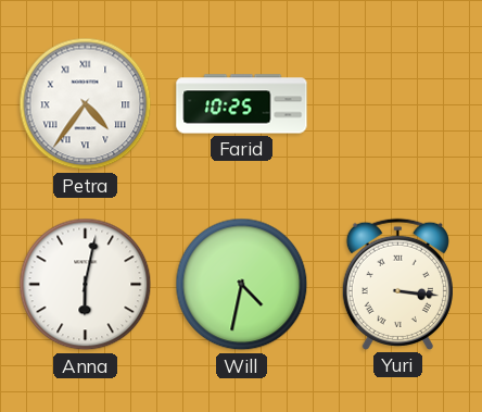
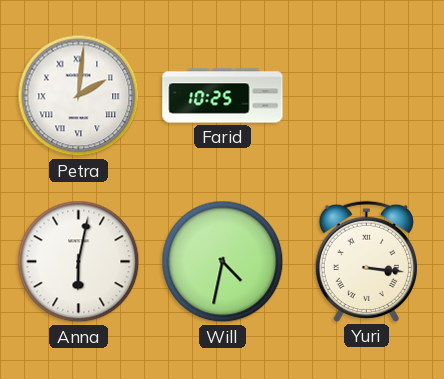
Petra: 4:36 -> 2:01
